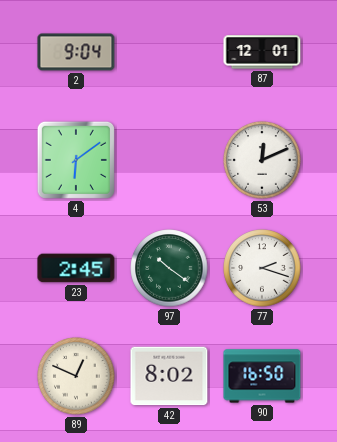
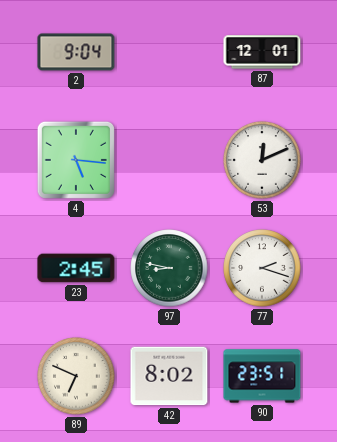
4: 6:09 -> 5:16
97: 10:21 -> 8:47
89: 12:49 -> 6:49
90: 16:50 -> 23:51
